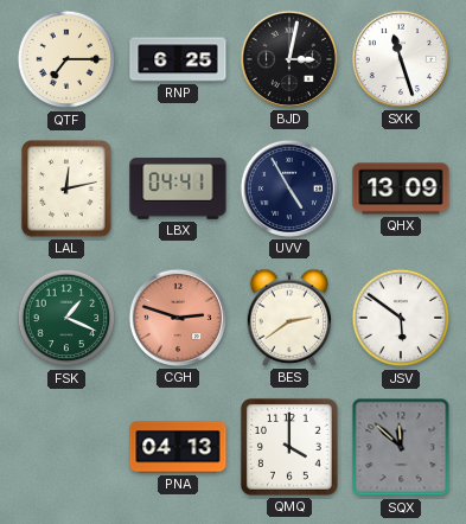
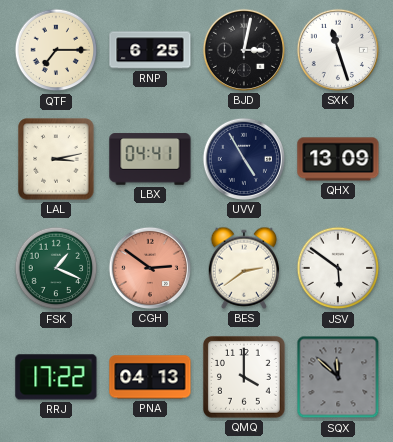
LAL: 12:13 -> 3:13
CGH: 2:48 -> 2:51
RRJ: none -> 17:22
